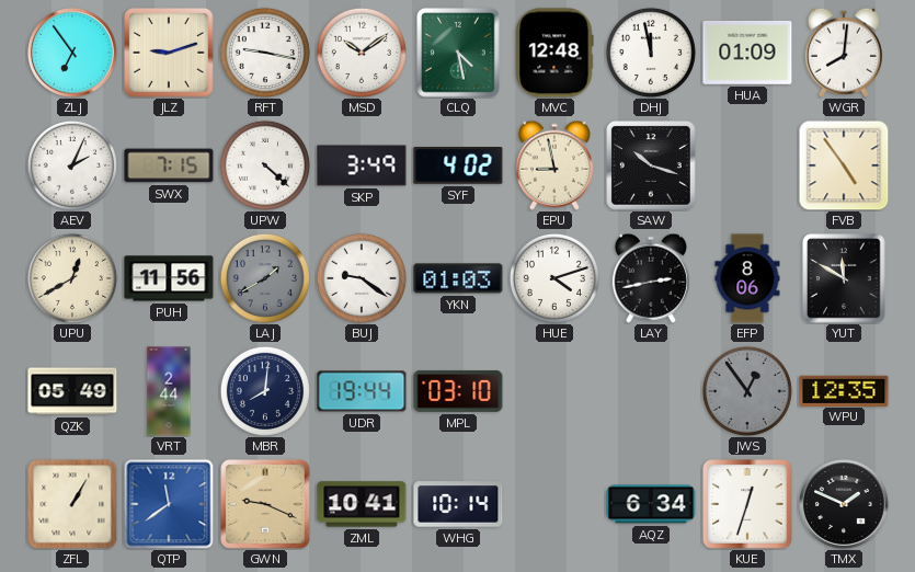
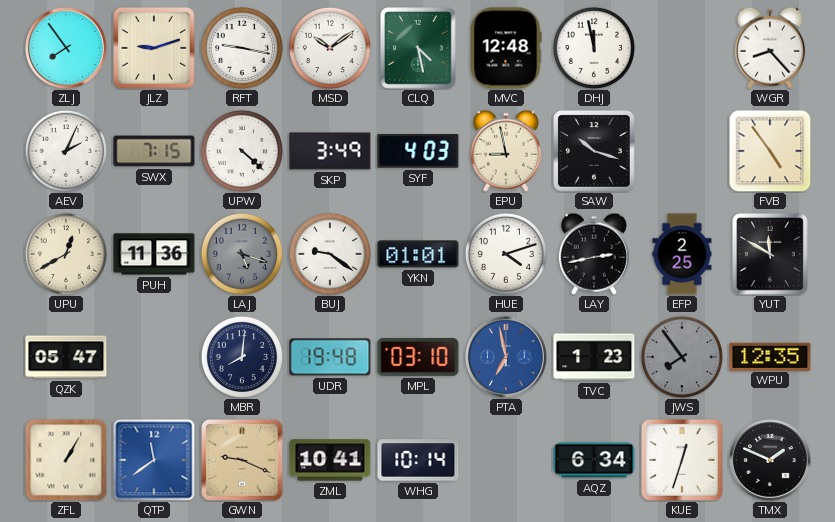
ZLJ: 6:54 -> 7:54
HUA: 01:09 -> none
WGR: 8:01 -> 8:23
SYF: 4:02 -> 4:03
PUH: 11:56 -> 11:36
LAJ: 1:40 -> 5:18
YKN: 01:03 -> 01:01
EFP: 8:06 -> 2:25
QZK: 05:49 -> 05:47
VRT: 2:44 -> none
UDR: 19:44 -> 19:48
PTA: none -> 6:58
TVC: none -> 1:23
JWS: 12:54 -> 7:54
